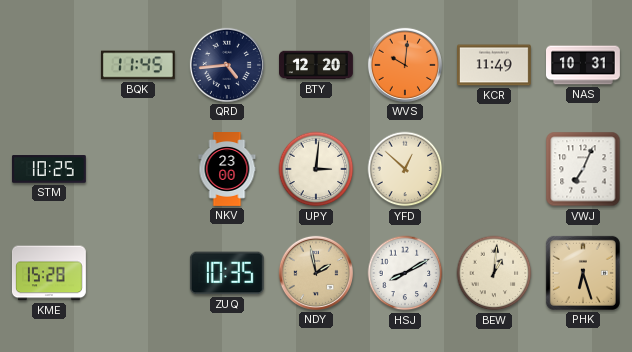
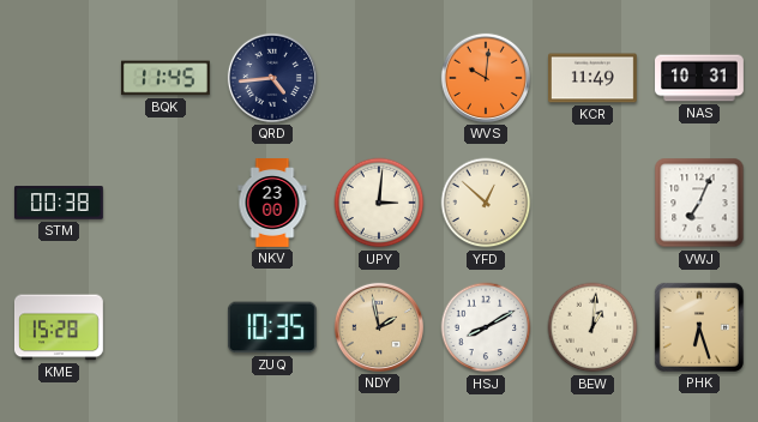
BTY: 12:20 -> none
STM: 10:25 -> 00:38
